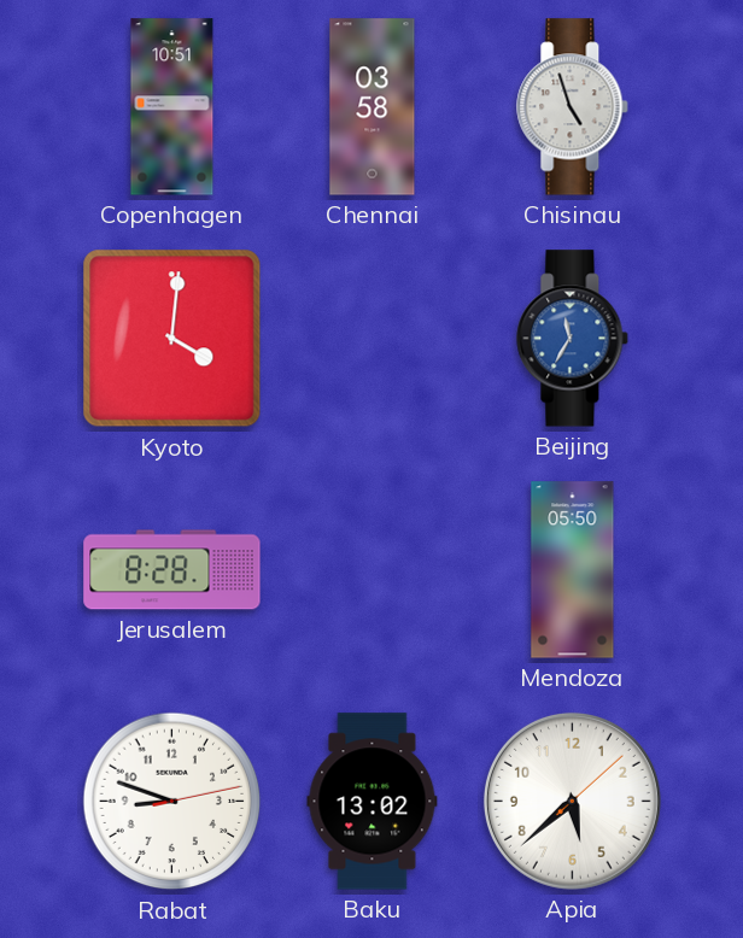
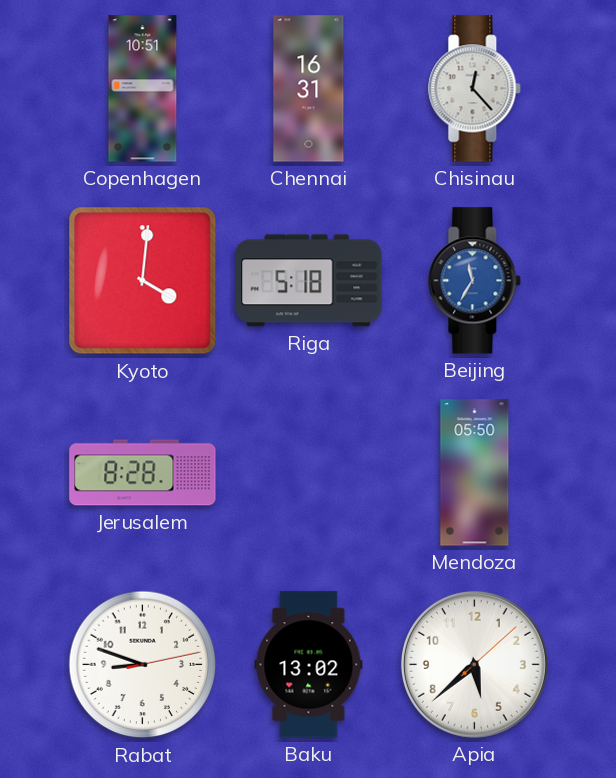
Chennai: 03:58 -> 16:31
Chisinau: 4:57 -> 12:23
Riga: none -> 5:18
